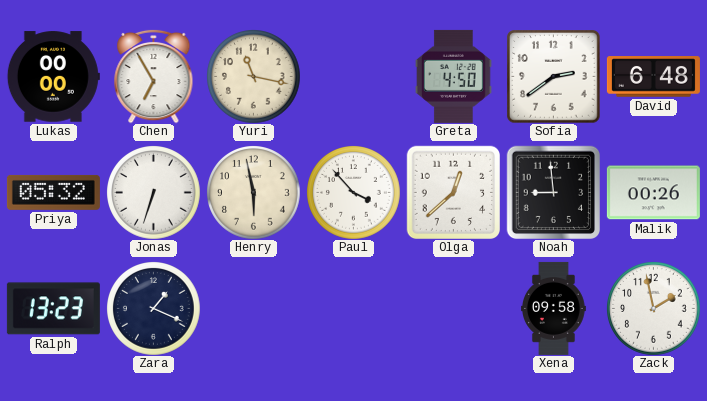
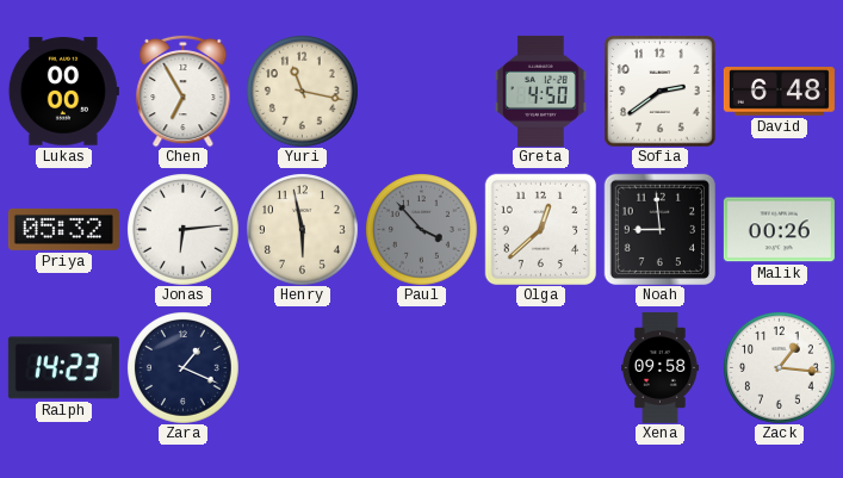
Jonas: 6:33 -> 6:14
Paul dial: white -> grey
Ralph: 13:23 -> 14:23
Zack: 1:58 -> 1:16
